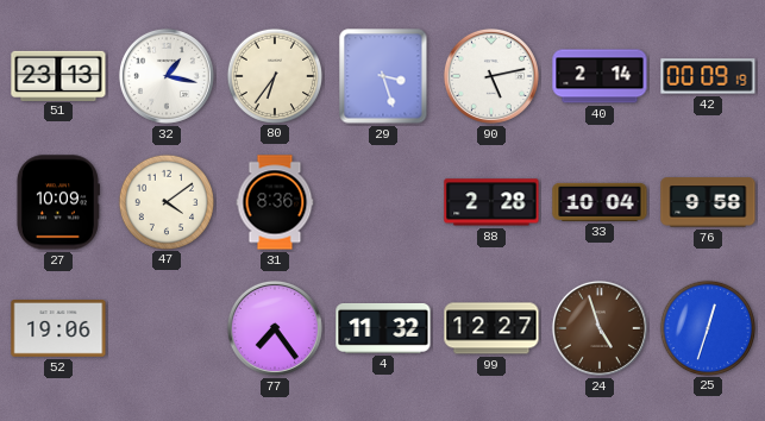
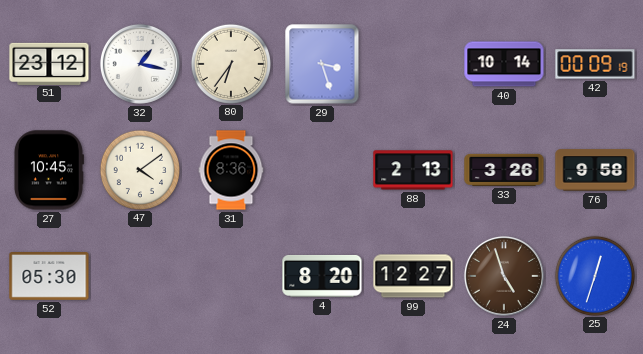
51: 23:13 -> 23:12
90: 5:13 -> none
40: 2:14 -> 10:14
27: 10:09 -> 10:45
88: 2:28 -> 2:13
33: 10:04 -> 3:26
52: 19:06 -> 05:30
77: 7:24 -> none
4: 11:32 -> 8:20
